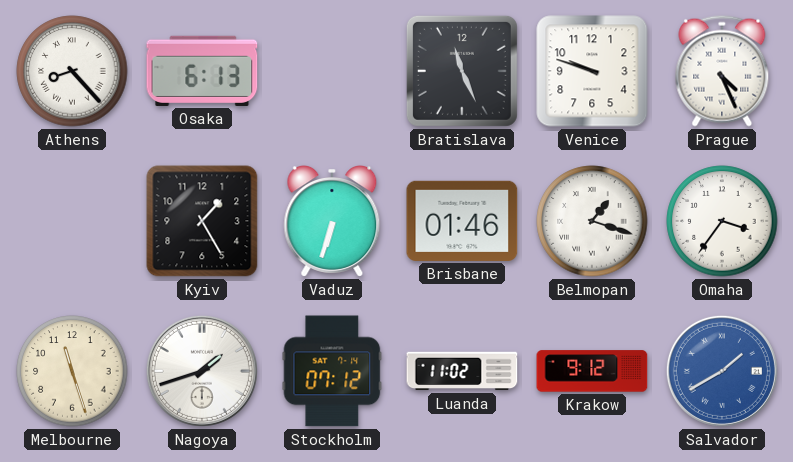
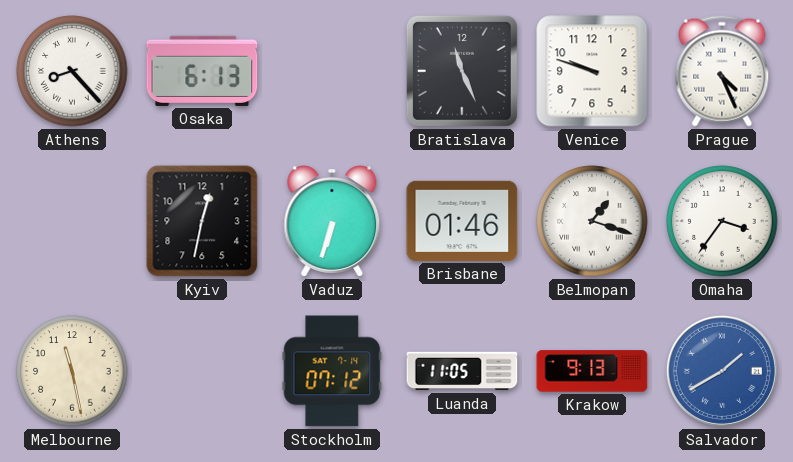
Kyiv: 1:25 -> 12:32
Melbourne: 11:27 -> 11:28
Nagoya: 1:42 -> none
Luanda: 11:02 -> 11:05
Krakow: 9:12 -> 9:13
